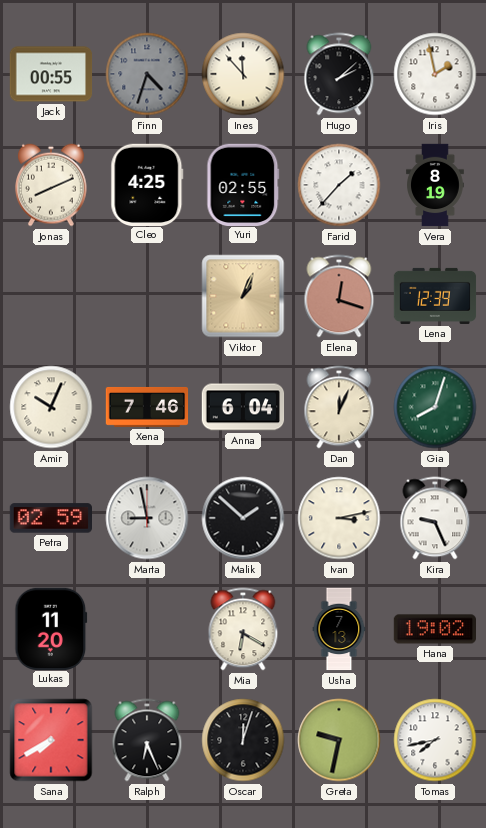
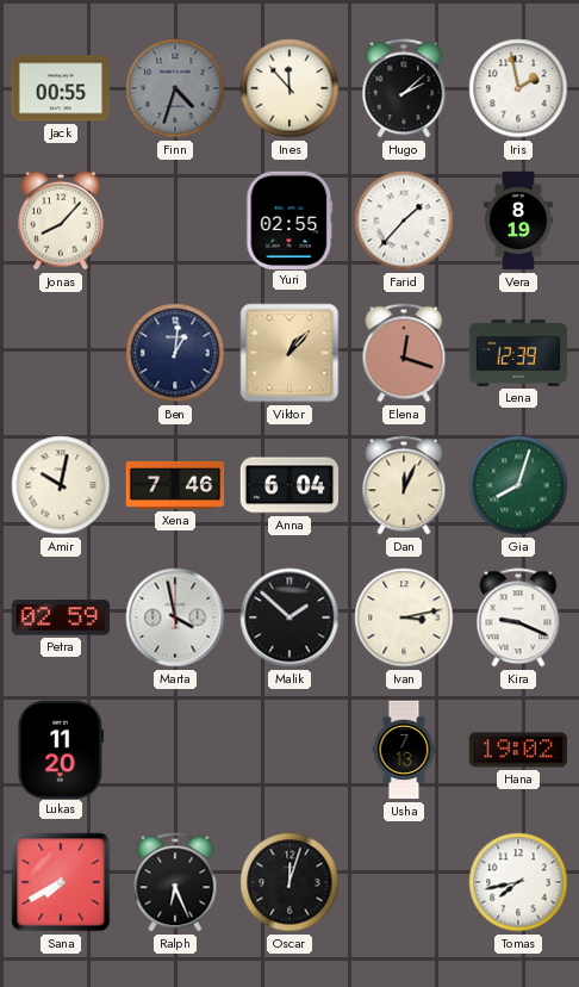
Jonas: 8:11 -> 8:07
Cleo: 4:25 -> none
Ben: none -> 1:01
Viktor: 1:04 -> 1:07
Amir: 10:04 -> 10:02
Marta: 8:58 -> 3:58
Kira: 9:26 -> 9:19
Mia: 6:20 -> none
Greta: 9:32 -> none
